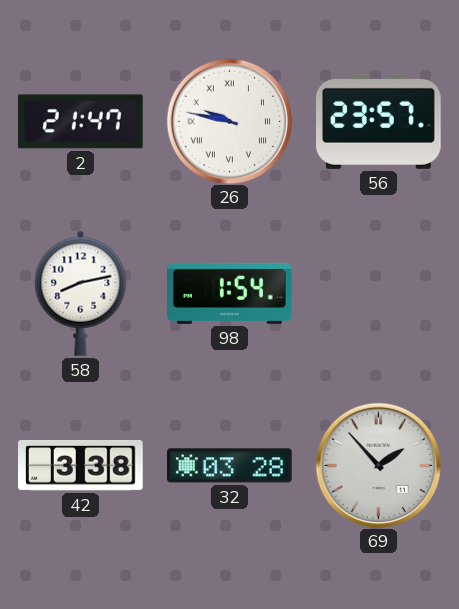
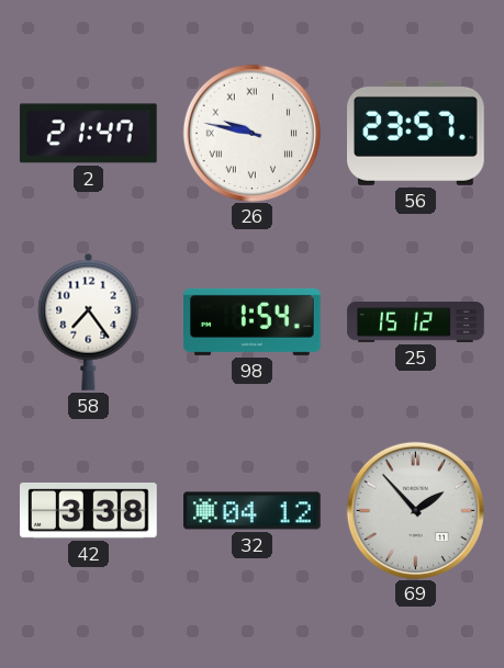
58: 8:13 -> 7:24
25: none -> 15:12
32: 03:28 -> 04:12
